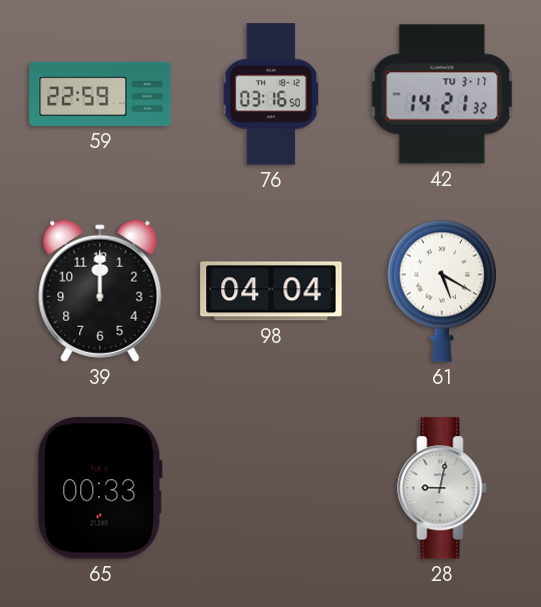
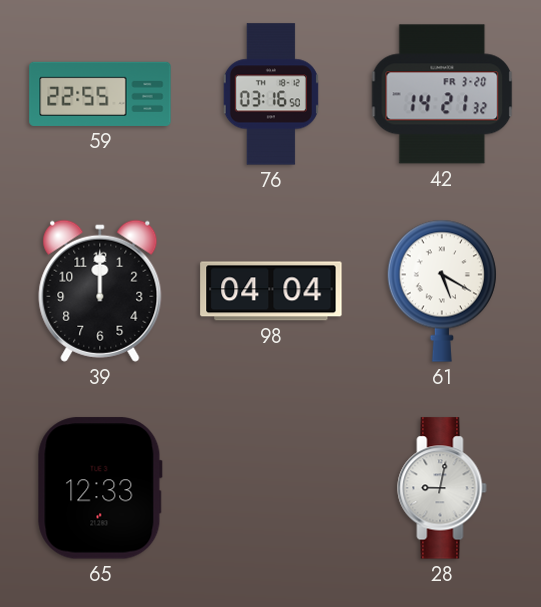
59: 22:59 -> 22:55
42 date: TU 3-17 -> FR 3-20
65: 00:33 -> 12:33
